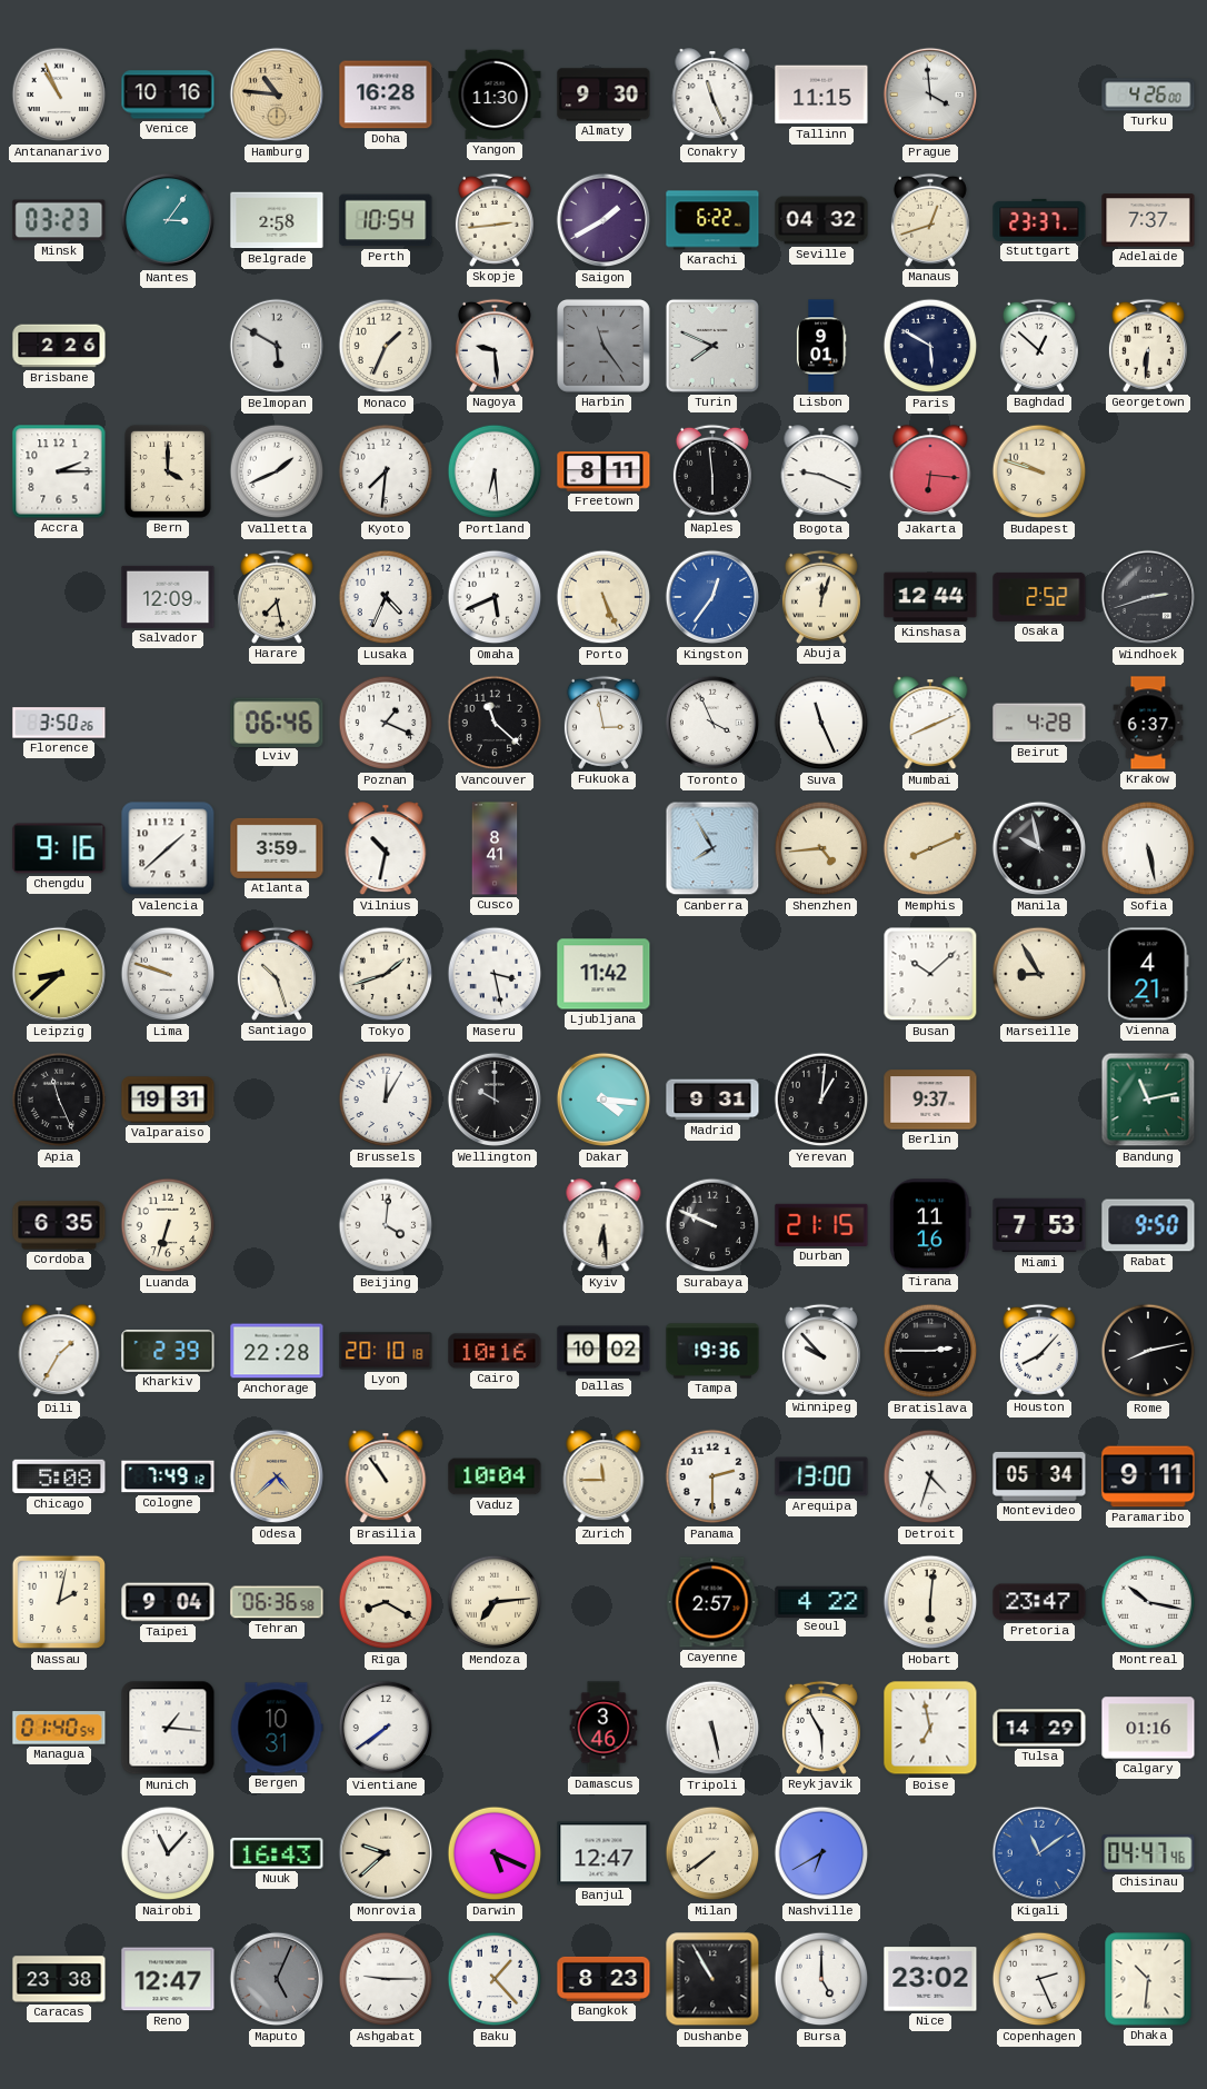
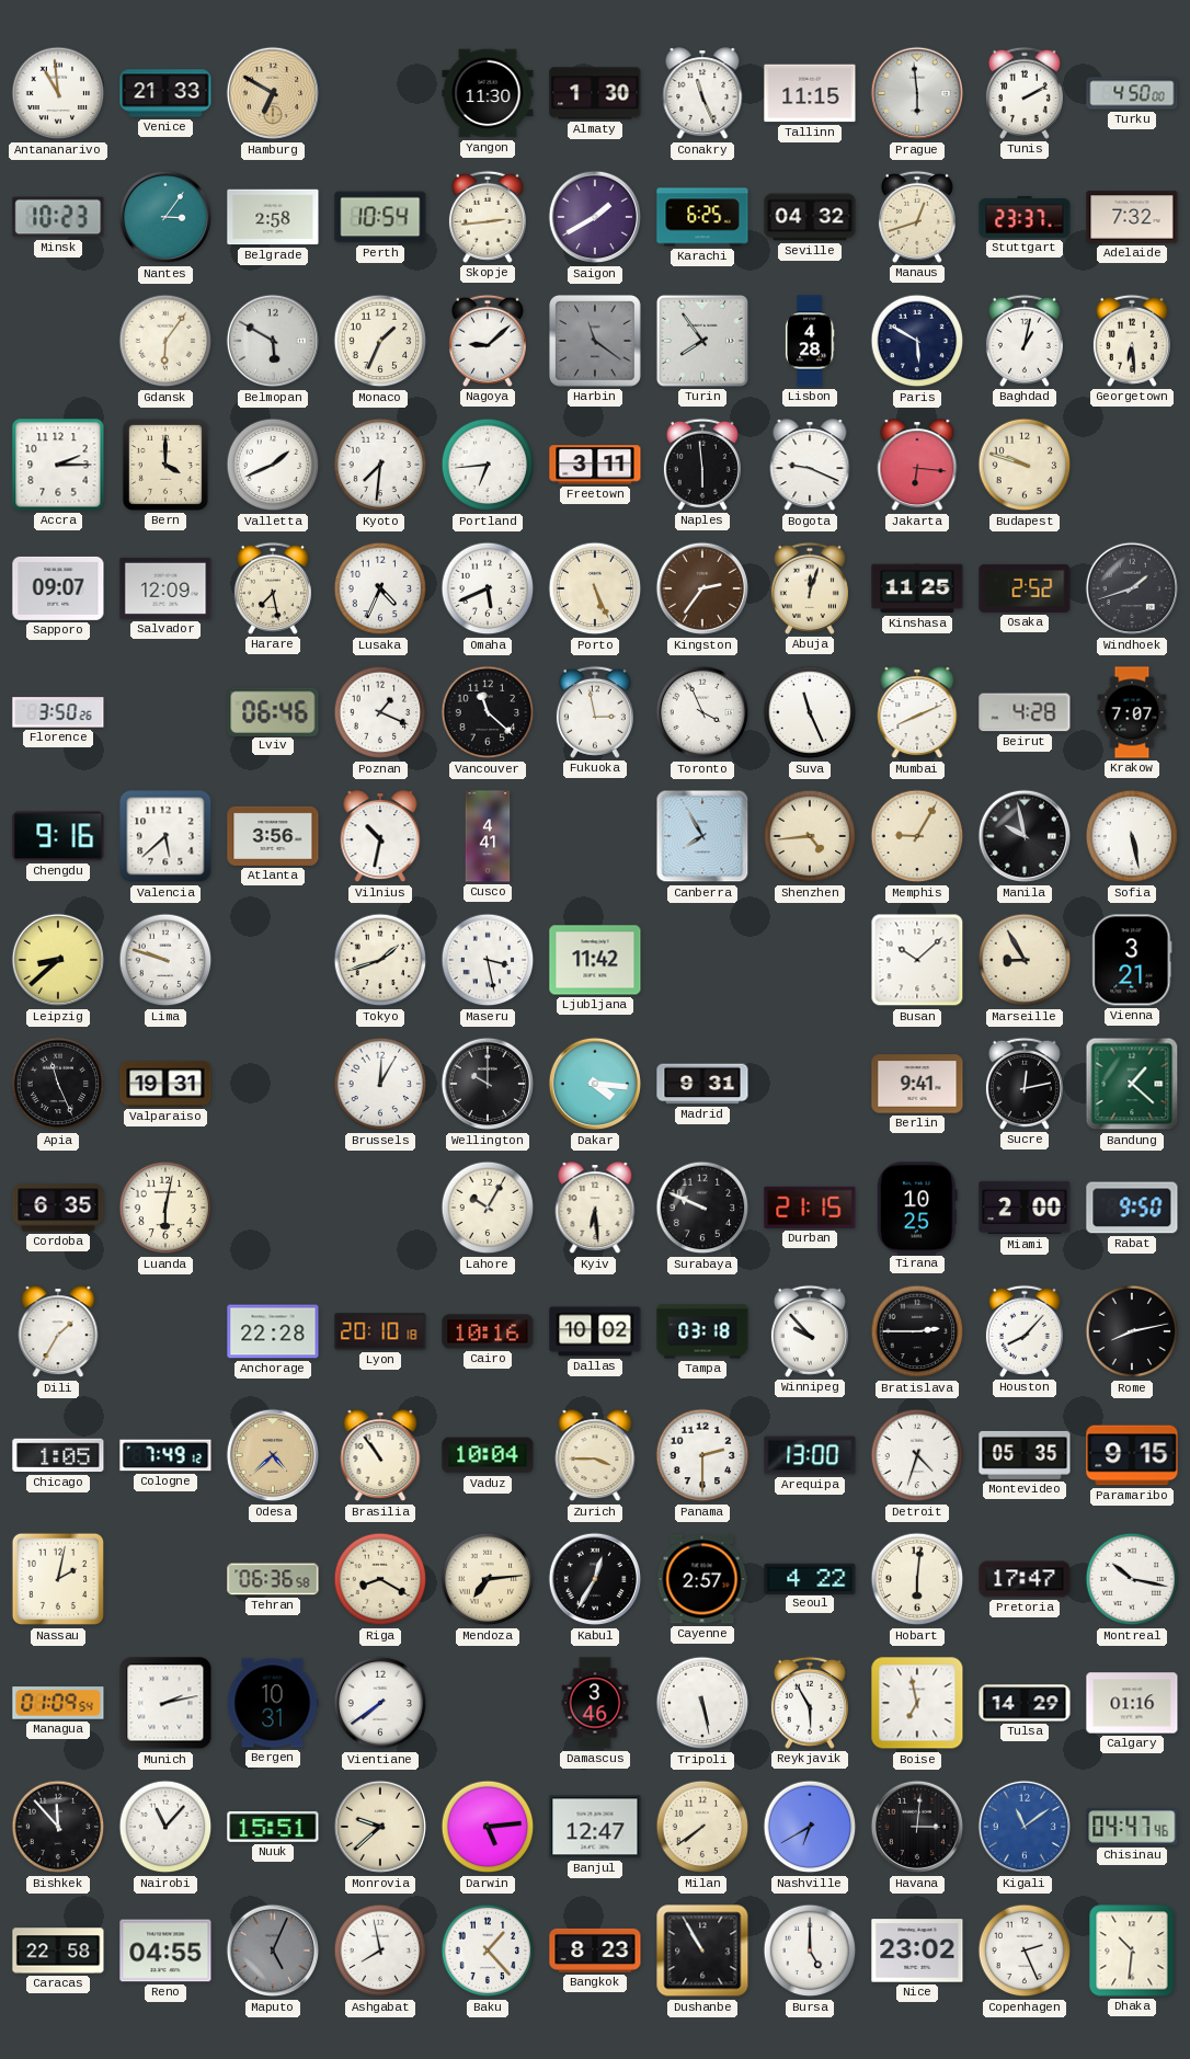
Antananarivo: 10:56 -> 10:59
Venice: 10:16 -> 21:33
Hamburg: 10:46 -> 6:50
Doha: 16:28 -> none
Almaty: 9:30 -> 1:30
Prague: 3:59 -> 5:59
Tunis: none -> 2:10
Turku: 4:26 -> 4:50
Minsk: 03:23 -> 10:23
Karachi: 6:22 -> 6:25
Adelaide: 7:37 -> 7:32
Brisbane: 2:26 -> none
Gdansk: none -> 6:06
Nagoya: 9:29 -> 9:08
Harbin: 11:24 -> 11:21
Turin: 7:49 -> 7:54
Lisbon: 9:01 -> 4:28
Baghdad: 12:52 -> 1:02
Georgetown: 6:31 -> 6:29
Portland: 6:29 -> 6:44
Freetown: 8:11 -> 3:11
Sapporo: none -> 09:07
Kingston: 12:36 -> 2:36
Kingston dial: blue -> brown
Kinshasa: 12:44 -> 11:25
Windhoek: 2:42 -> 1:42
Krakow: 6:37 -> 7:07
Valencia: 1:38 -> 5:38
Atlanta: 3:59 -> 3:56
Cusco: 8:41 -> 4:41
Memphis: 8:11 -> 9:05
Santiago: 10:27 -> none
Vienna: 4:21 -> 3:21
Yerevan: 1:01 -> none
Berlin: 9:37 -> 9:41
Sucre: none -> 12:13
Bandung: 11:13 -> 1:22
Luanda: 6:33 -> 6:02
Beijing: 4:01 -> none
Lahore: none -> 10:05
Tirana: 11:16 -> 10:25
Miami: 7:53 -> 2:00
Kharkiv: 2:39 -> none
Tampa: 19:36 -> 03:18
Chicago: 5:08 -> 1:05
Zurich: 11:45 -> 3:45
Montevideo: 05:34 -> 05:35
Paramaribo: 9:11 -> 9:15
Taipei: 9:04 -> none
Kabul: none -> 12:35
Pretoria: 23:47 -> 17:47
Managua: 01:40 -> 01:09
Munich: 1:16 -> 2:13
Bishkek: none -> 11:53
Nuuk: 16:43 -> 15:51
Darwin: 5:19 -> 5:14
Havana: none -> 3:01
Caracas: 23:38 -> 22:58
Reno: 12:47 -> 04:55
Ashgabat: 9:15 -> 7:58
